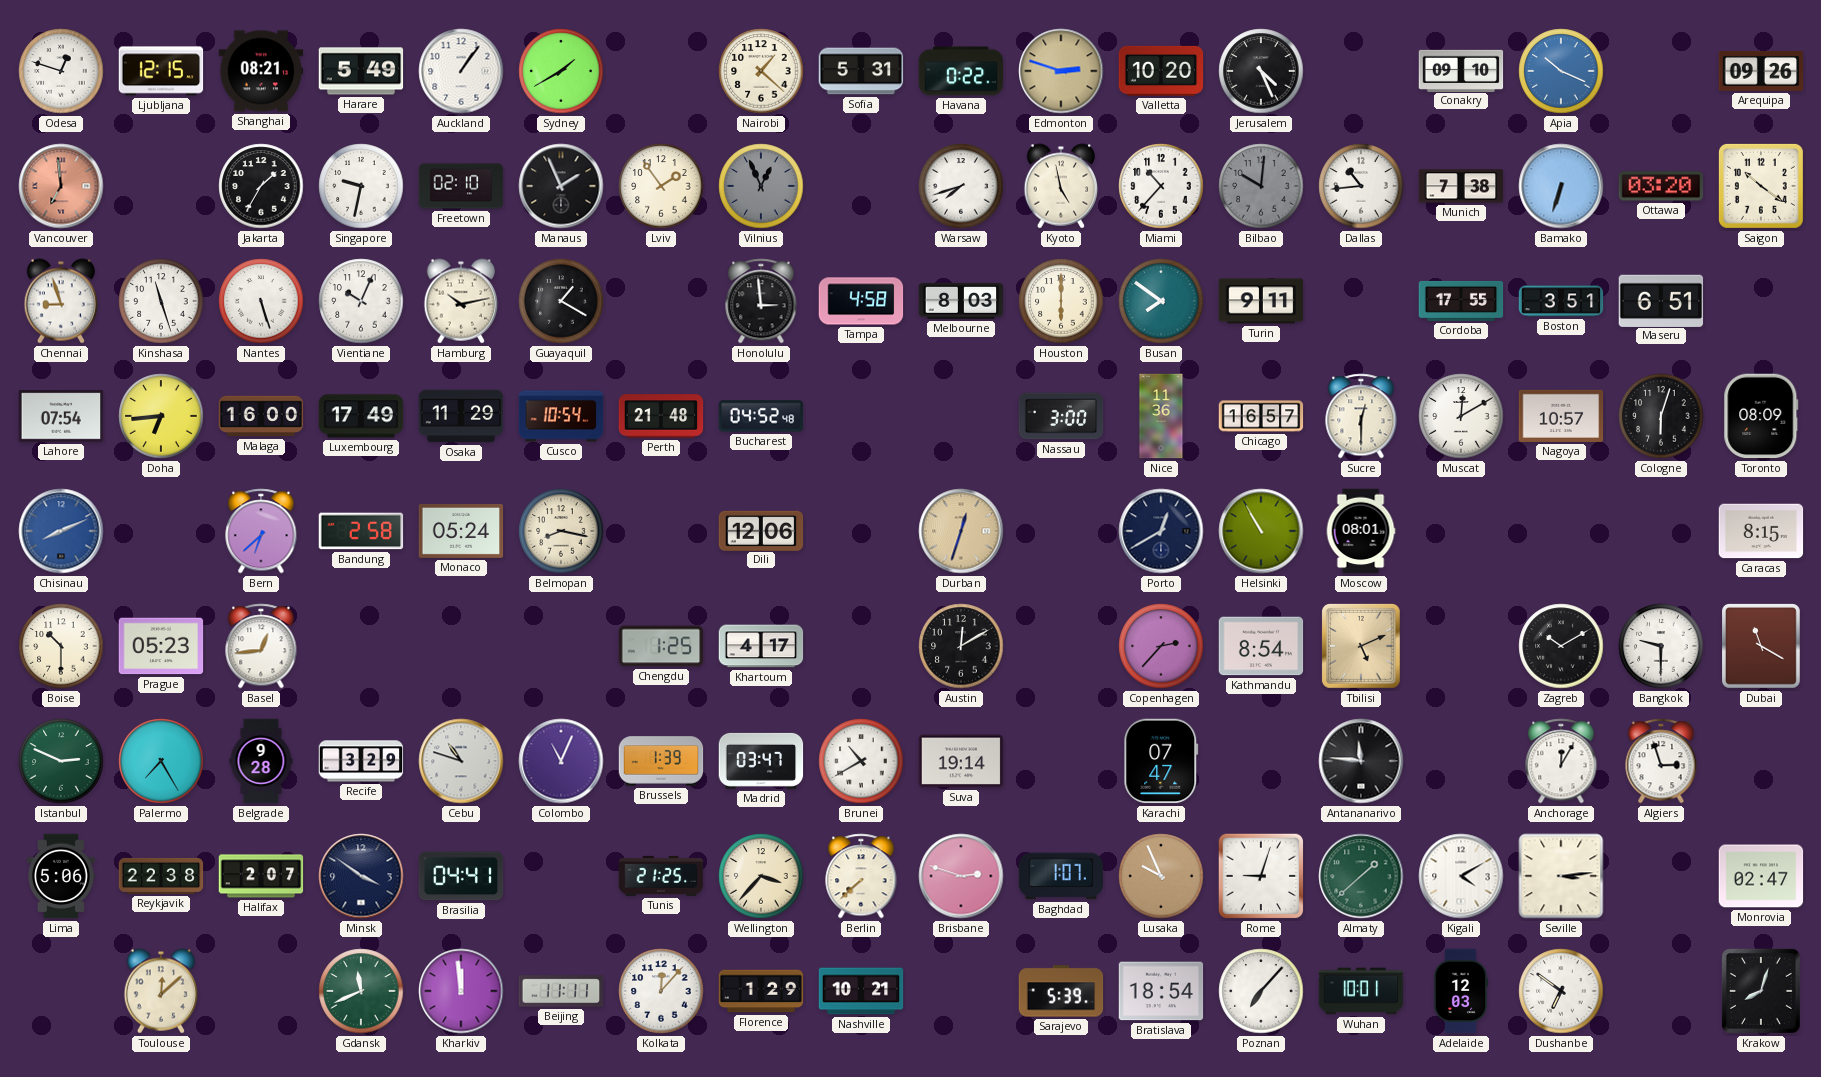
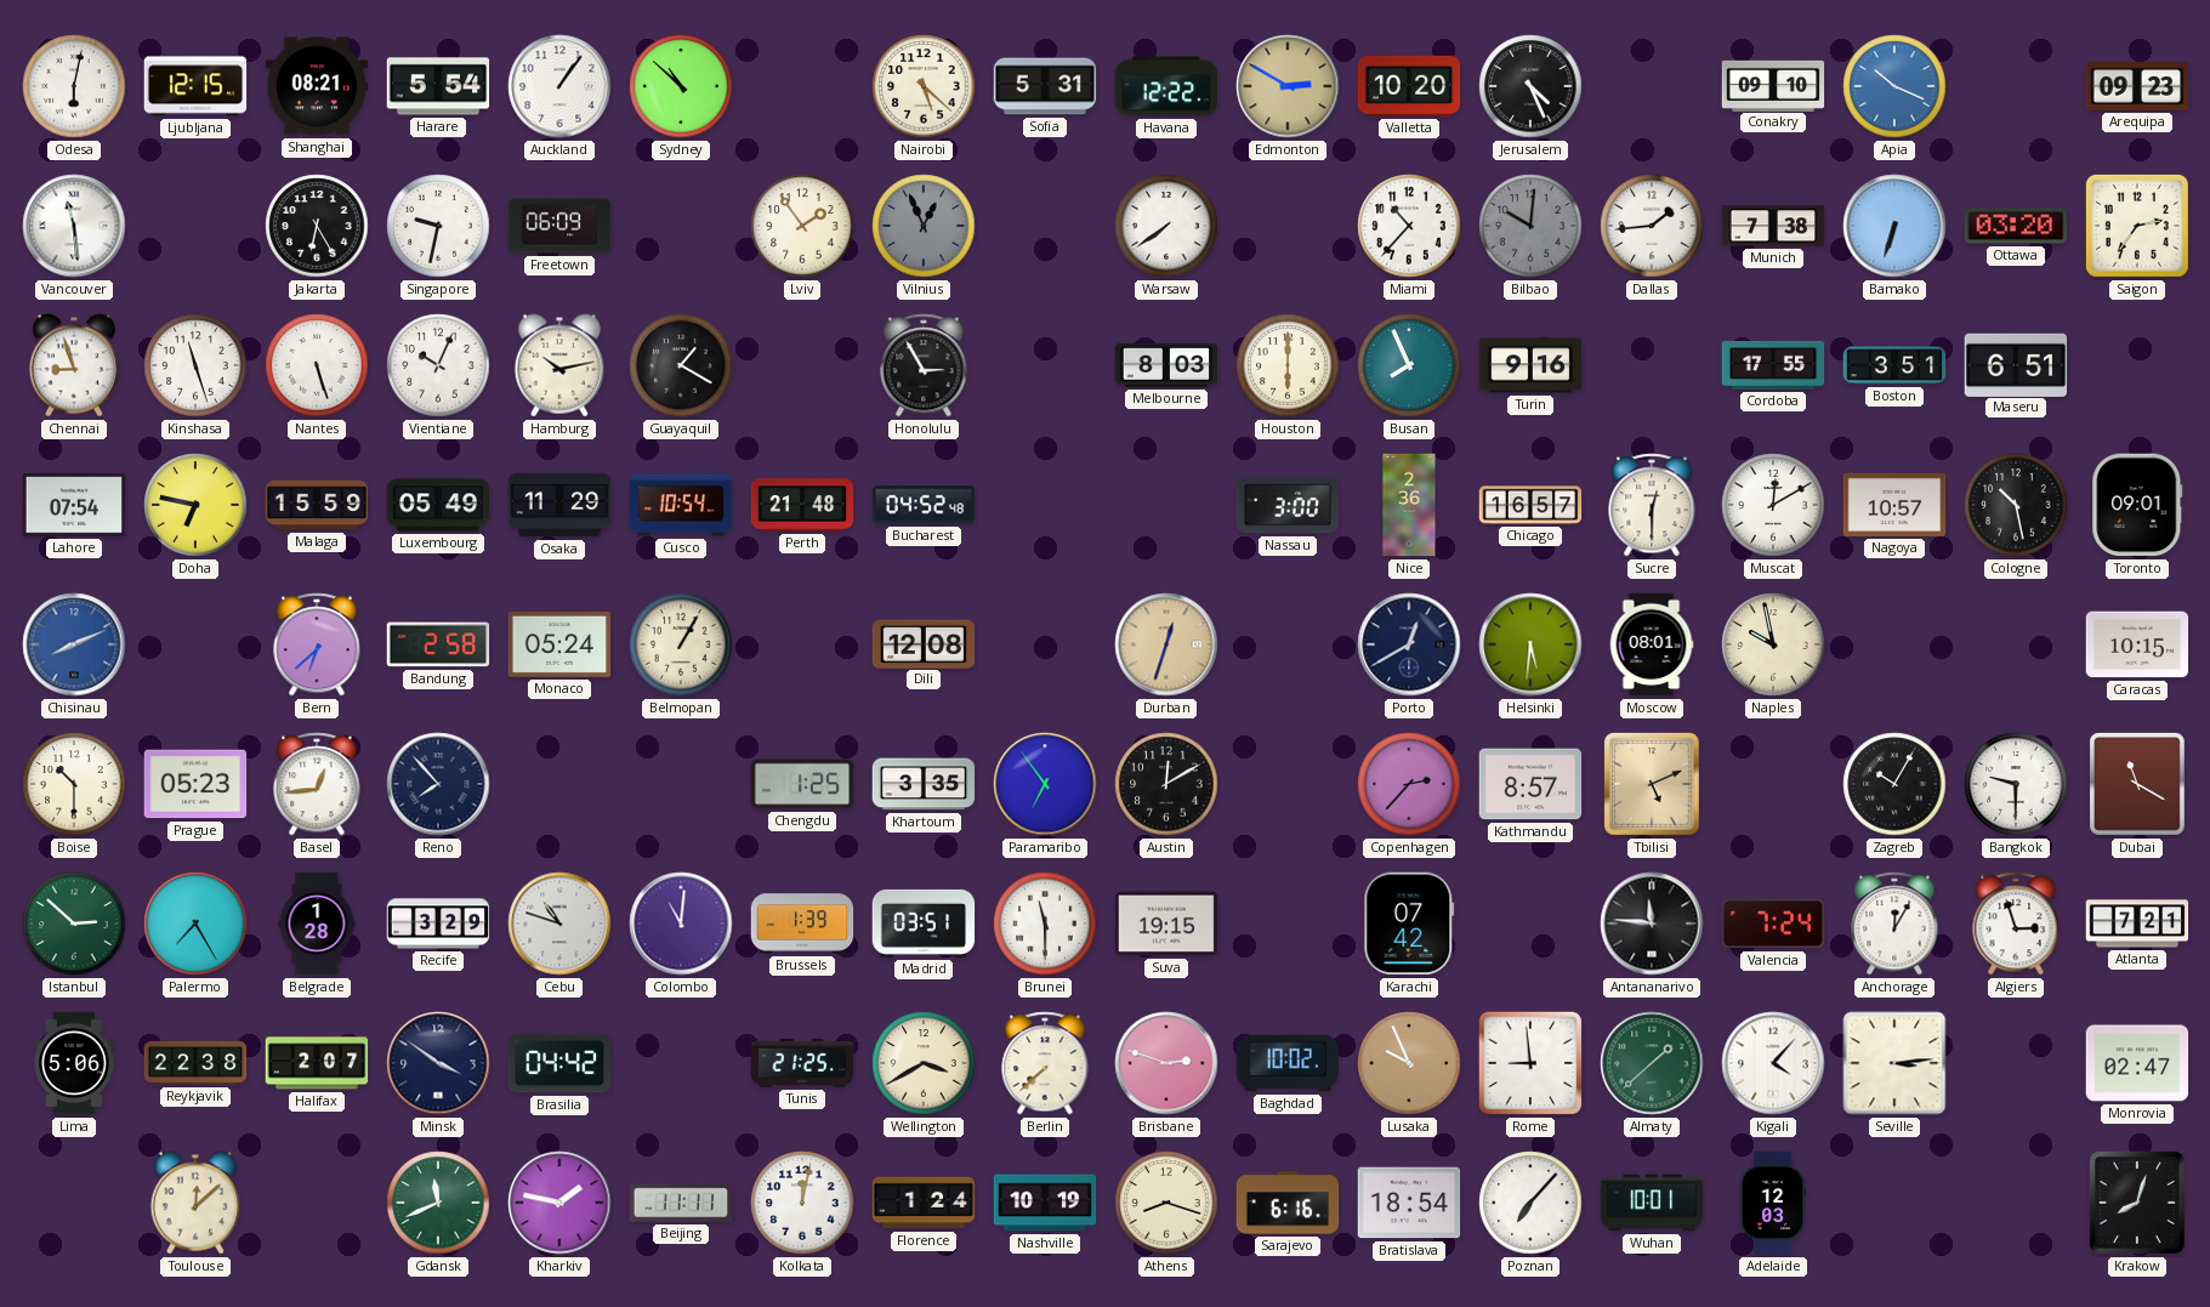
Odesa: 12:48 -> 6:02
Harare: 5:49 -> 5:54
Sydney: 1:40 -> 10:52
Nairobi: 1:22 -> 5:22
Havana: 0:22 -> 12:22
Edmonton: 2:48 -> 2:50
Arequipa: 09:26 -> 09:23
Vancouver: 6:59 -> 11:29
Vancouver dial: salmon -> white
Jakarta: 1:35 -> 6:25
Freetown: 02:10 -> 06:09
Manaus: 1:56 -> none
Warsaw: 7:42 -> 7:39
Kyoto: 4:58 -> none
Dallas: 10:44 -> 1:44
Saigon: 10:21 -> 2:36
Honolulu: 2:59 -> 2:55
Tampa: 4:58 -> none
Busan: 7:51 -> 7:56
Turin: 9:11 -> 9:16
Doha: 6:44 -> 6:47
Malaga: 16:00 -> 15:59
Luxembourg: 17:49 -> 05:49
Nice: 11:36 -> 2:36
Cologne: 6:03 -> 10:28
Toronto: 08:09 -> 09:01
Belmopan: 8:17 -> 1:05
Dili: 12:06 -> 12:08
Helsinki: 10:55 -> 5:31
Naples: none -> 9:58
Caracas: 8:15 -> 10:15
Reno: none -> 7:53
Khartoum: 4:17 -> 3:35
Paramaribo: none -> 6:54
Kathmandu: 8:54 -> 8:57
Zagreb: 10:10 -> 10:05
Istanbul: 2:49 -> 2:52
Belgrade: 9:28 -> 1:28
Colombo: 11:04 -> 11:01
Madrid: 03:47 -> 03:51
Brunei: 10:40 -> 11:30
Suva: 19:14 -> 19:15
Karachi: 07:47 -> 07:42
Valencia: none -> 7:24
Atlanta: none -> 7:21
Brasilia: 04:41 -> 04:42
Wellington: 3:37 -> 3:40
Baghdad: 1:07 -> 10:02
Rome: 9:03 -> 8:59
Kigali: 4:10 -> 4:07
Kharkiv: 11:59 -> 1:47
Kolkata: 12:07 -> 12:02
Florence: 1:29 -> 1:24
Nashville: 10:21 -> 10:19
Athens: none -> 8:18
Sarajevo: 5:39 -> 6:16
Dushanbe: 6:51 -> none
